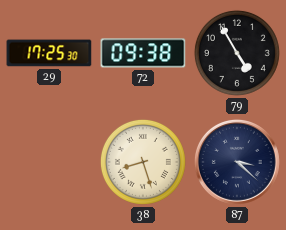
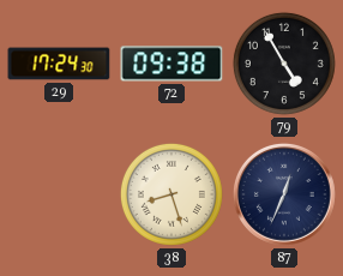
29: 17:25 -> 17:24
87: 3:22 -> 12:34
